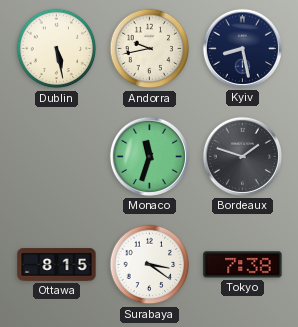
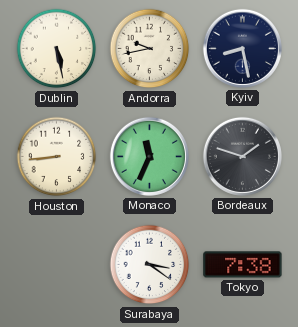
Houston: none -> 8:44
Monaco: 11:33 -> 11:34
Ottawa: 8:15 -> none
